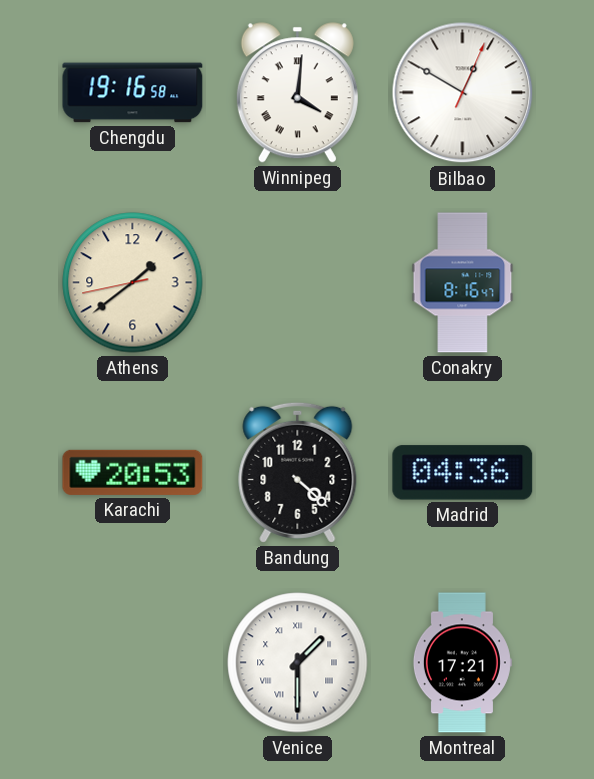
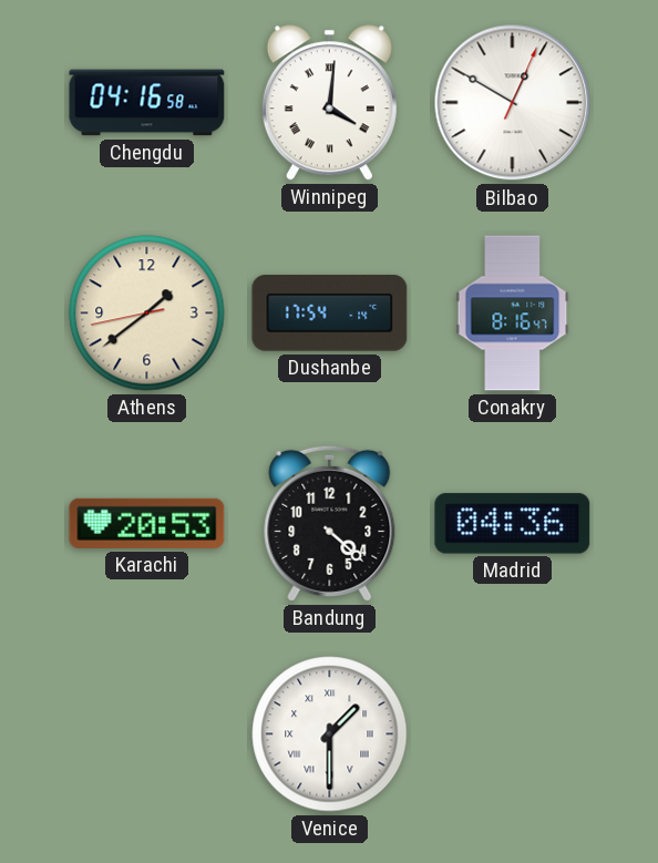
Chengdu: 19:16 -> 04:16
Dushanbe: none -> 17:54
Montreal: 17:21 -> none
